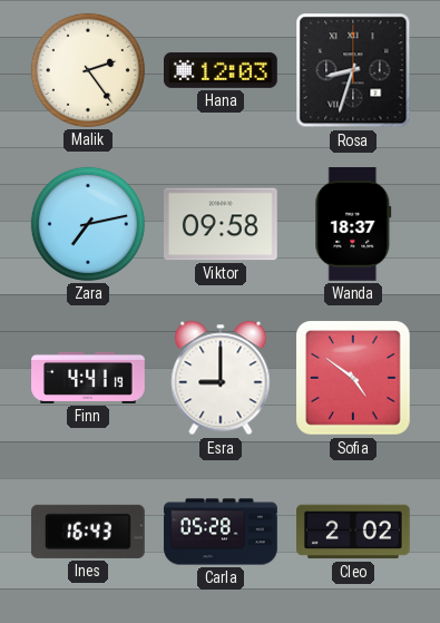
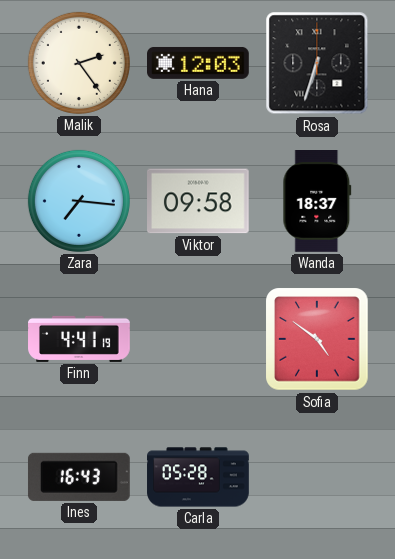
Rosa: 8:33 -> 6:33
Zara: 7:13 -> 7:16
Esra: 9:00 -> none
Cleo: 2:02 -> none
